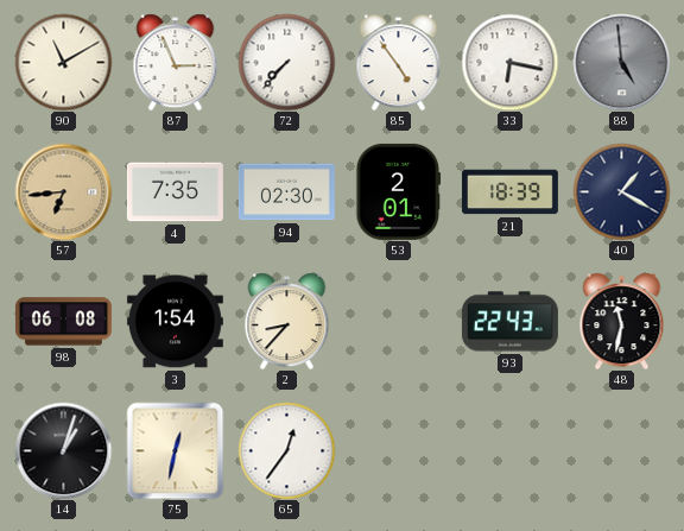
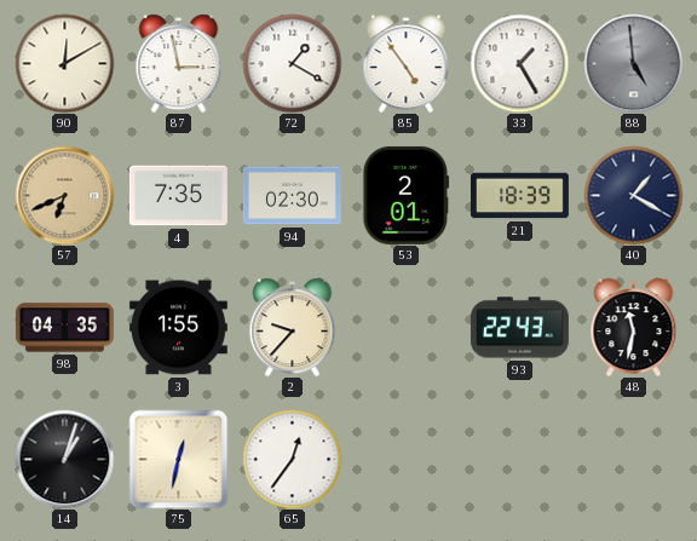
90: 11:10 -> 12:10
87: 2:56 -> 2:58
72: 7:37 -> 1:20
33: 6:17 -> 1:25
57: 6:44 -> 6:41
98: 06:08 -> 04:35
3: 1:54 -> 1:55
2: 8:37 -> 9:37
